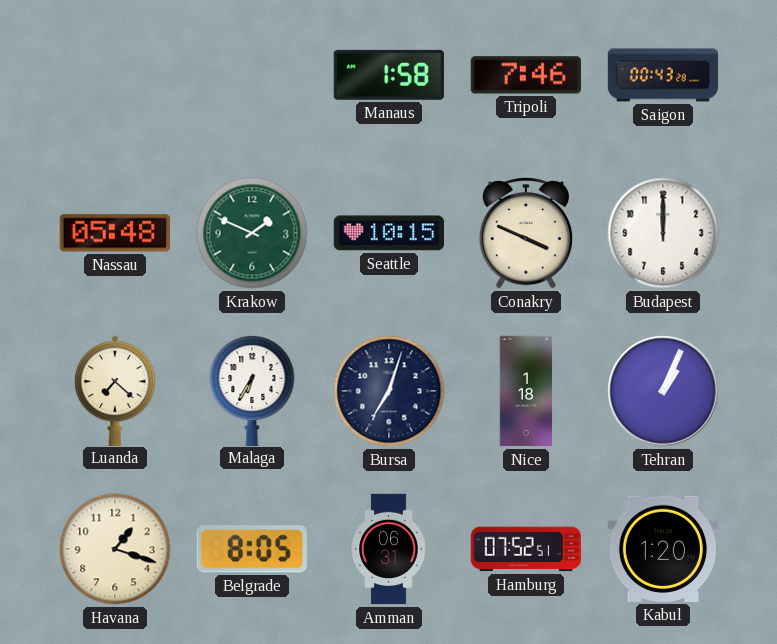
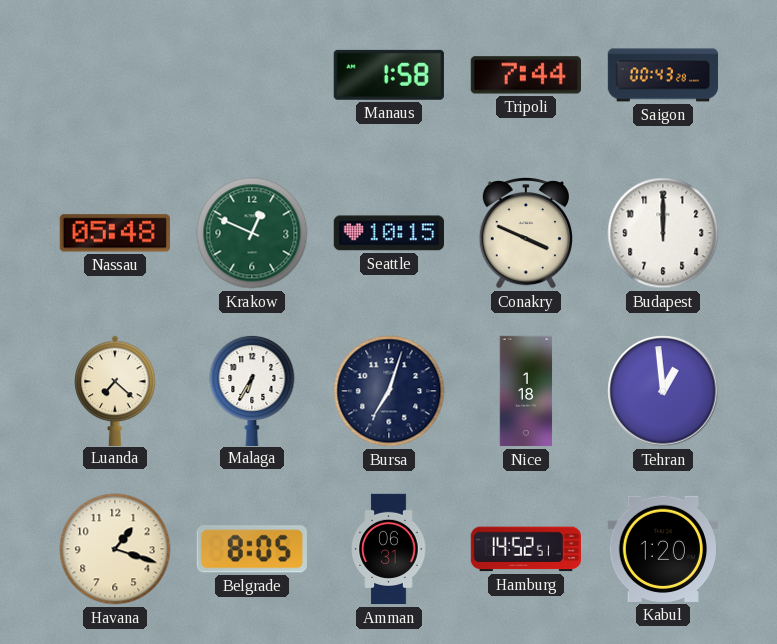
Tripoli: 7:46 -> 7:44
Krakow: 1:49 -> 12:49
Tehran: 1:04 -> 12:59
Hamburg: 07:52 -> 14:52
